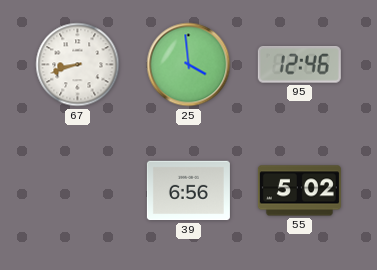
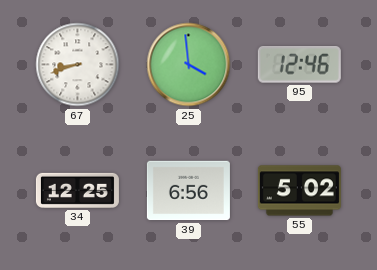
34: none -> 12:25
